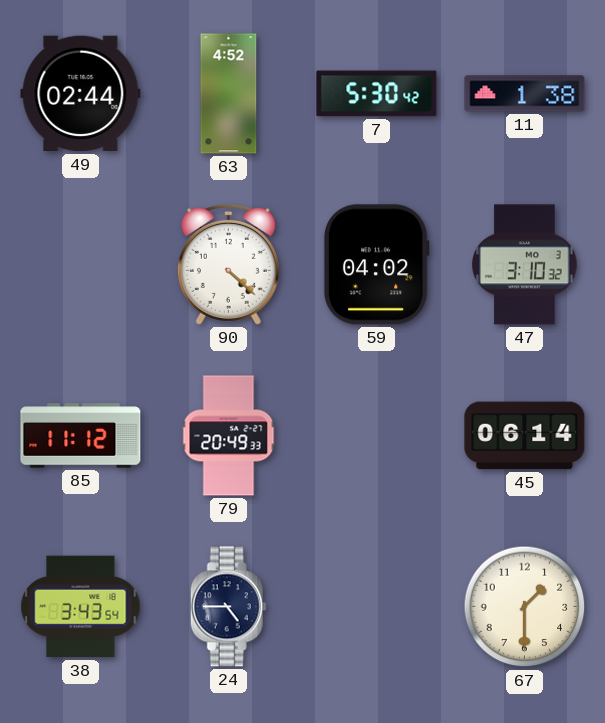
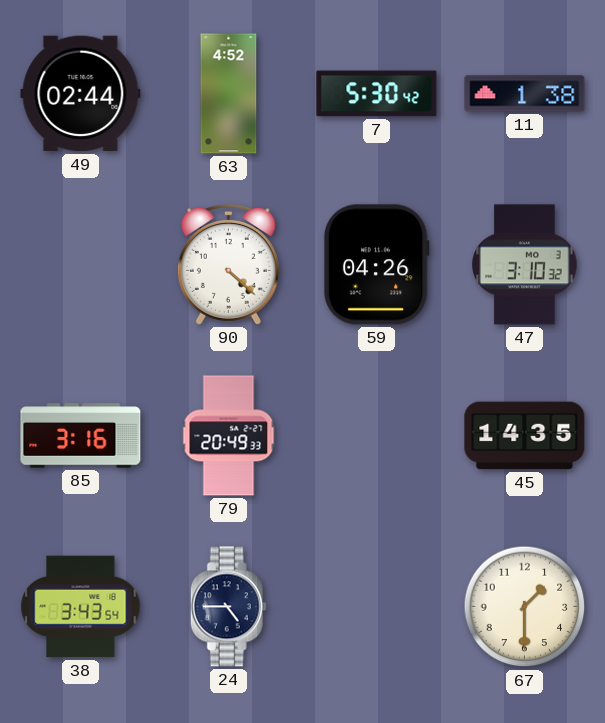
59: 04:02 -> 04:26
85: 11:12 -> 3:16
45: 06:14 -> 14:35
